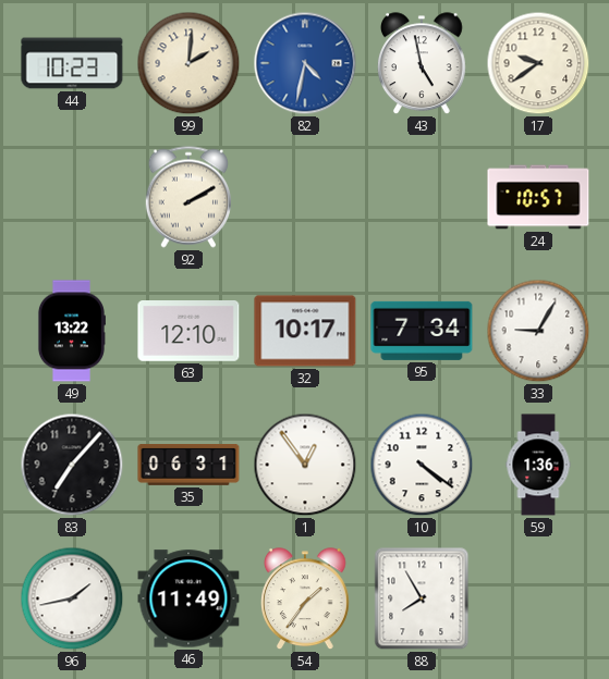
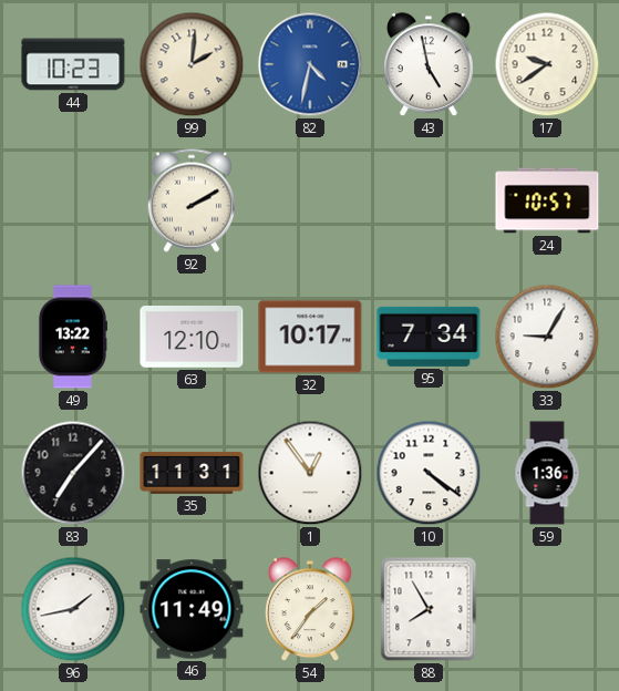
35: 06:31 -> 11:31
